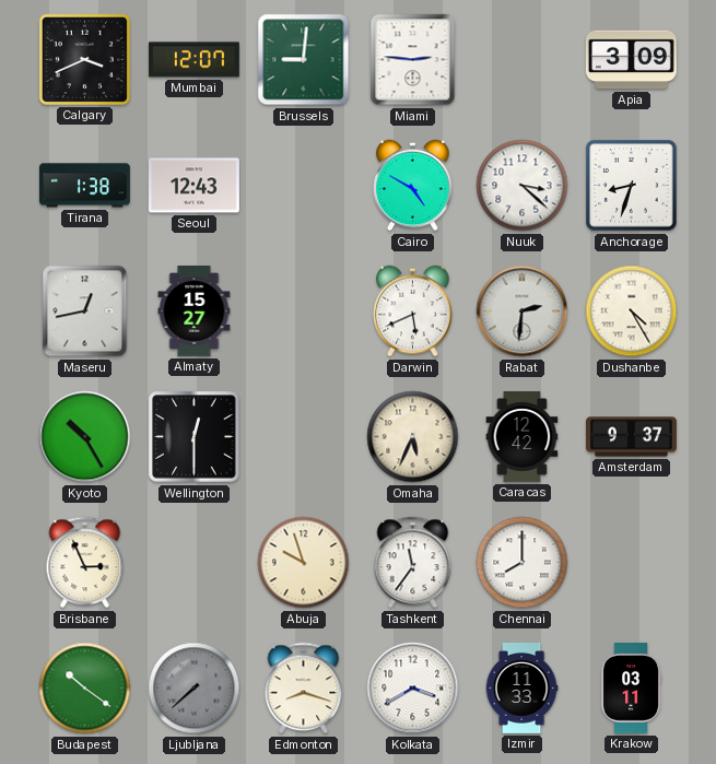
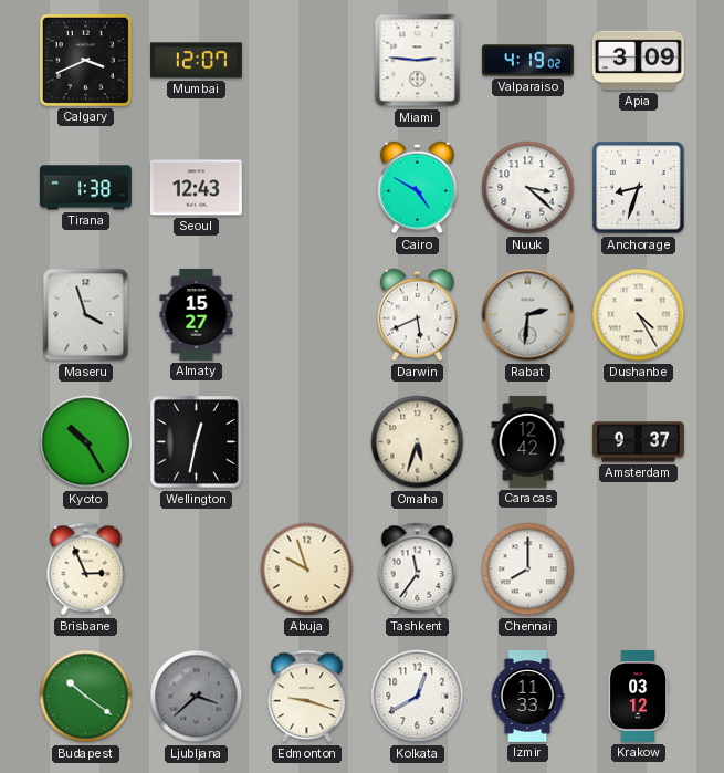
Brussels: 9:01 -> none
Valparaiso: none -> 4:19
Maseru: 12:43 -> 3:57
Wellington: 12:30 -> 12:32
Omaha: 5:34 -> 5:33
Ljubljana: 7:38 -> 3:38
Edmonton: 8:18 -> 9:18
Kolkata: 3:40 -> 12:40
Krakow: 03:11 -> 03:12
